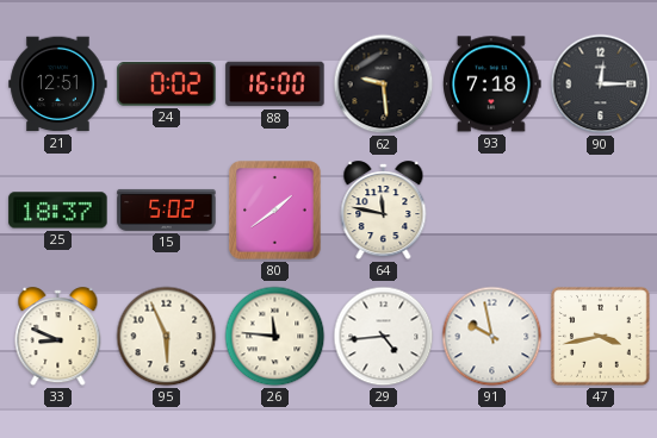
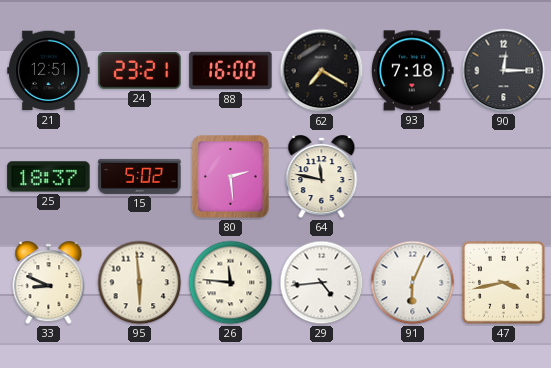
24: 0:02 -> 23:21
62: 9:29 -> 7:20
80: 1:39 -> 2:29
95: 5:56 -> 5:59
91: 9:58 -> 6:04
